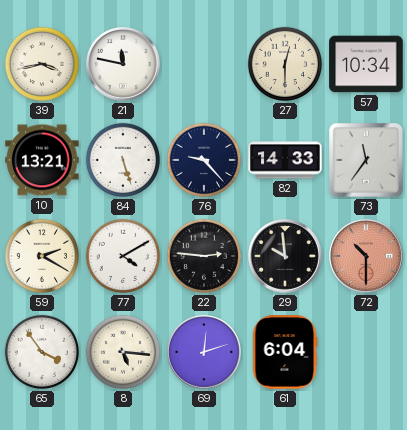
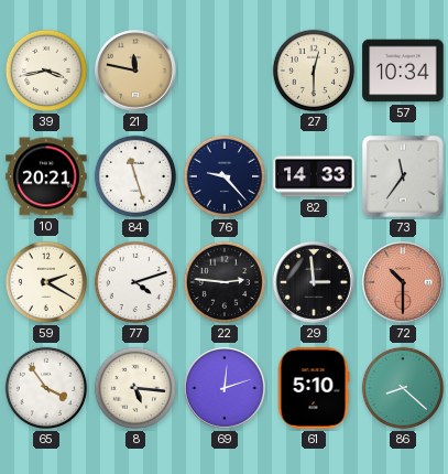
21 dial: white -> champagne
10: 13:21 -> 20:21
84: 5:27 -> 11:27
77: 4:10 -> 4:12
29: 9:59 -> 2:59
61: 6:04 -> 5:10
86: none -> 8:22
